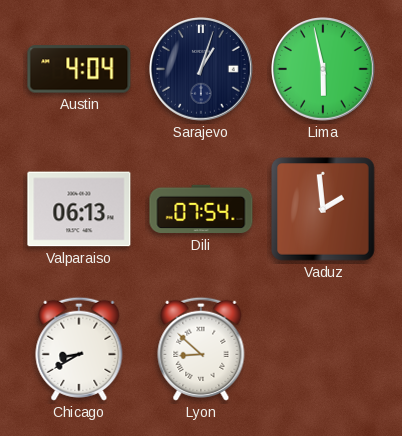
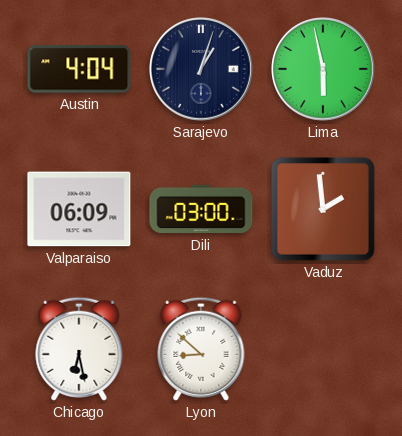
Valparaiso: 06:13 -> 06:09
Dili: 07:54 -> 03:00
Chicago: 8:40 -> 6:28
